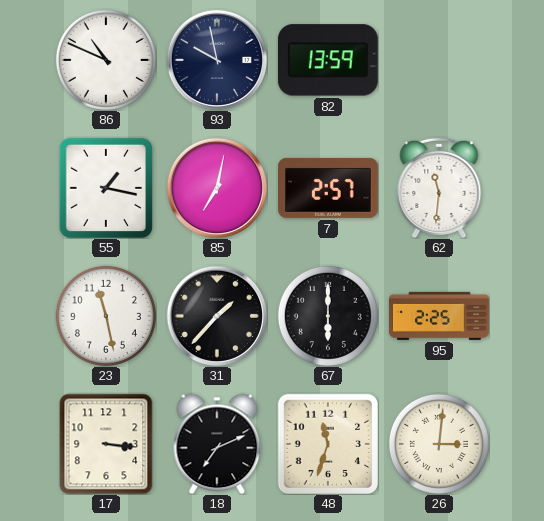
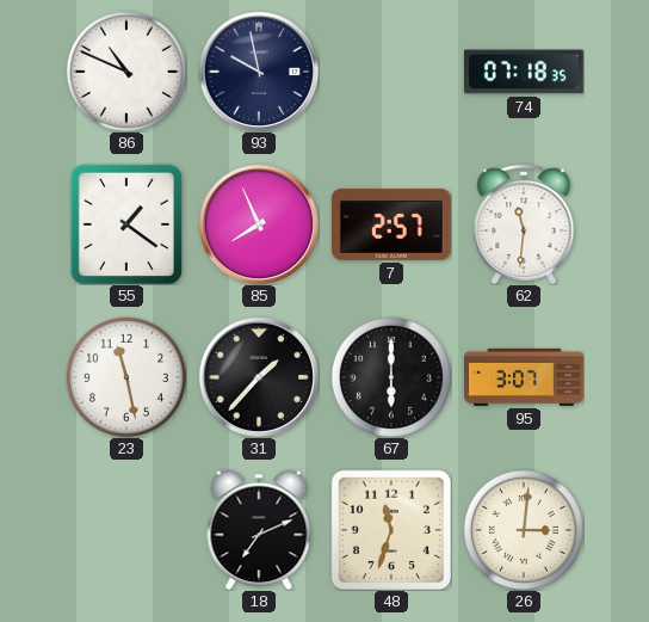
82: 13:59 -> none
74: none -> 07:18
55: 1:17 -> 1:21
85: 7:02 -> 7:56
95: 2:25 -> 3:07
17: 3:16 -> none
